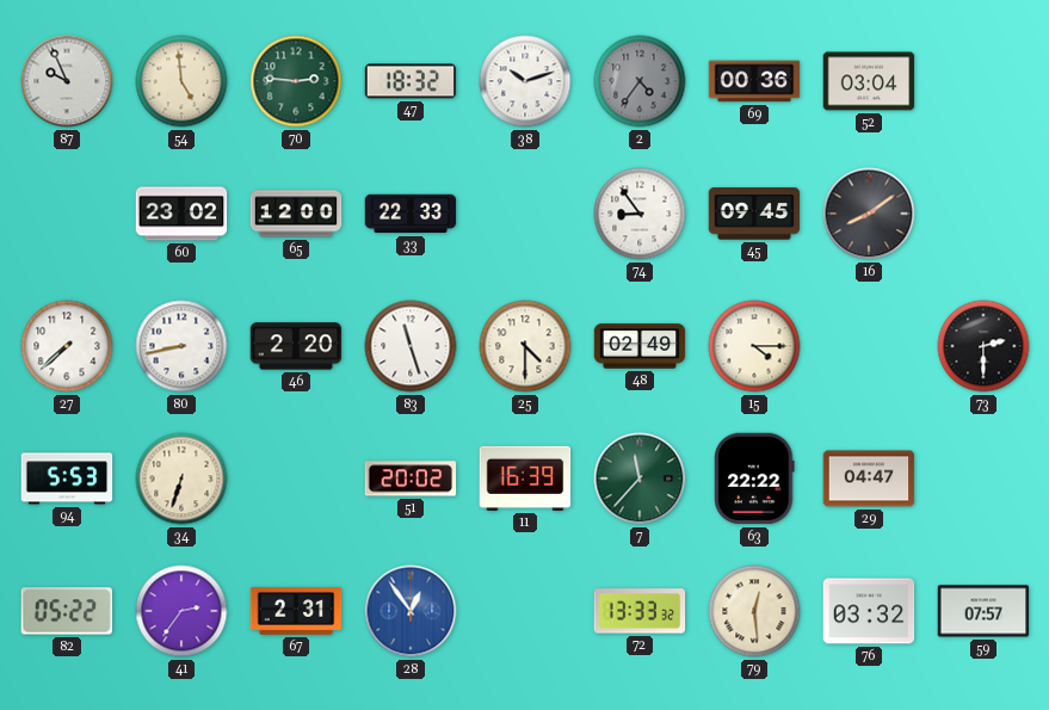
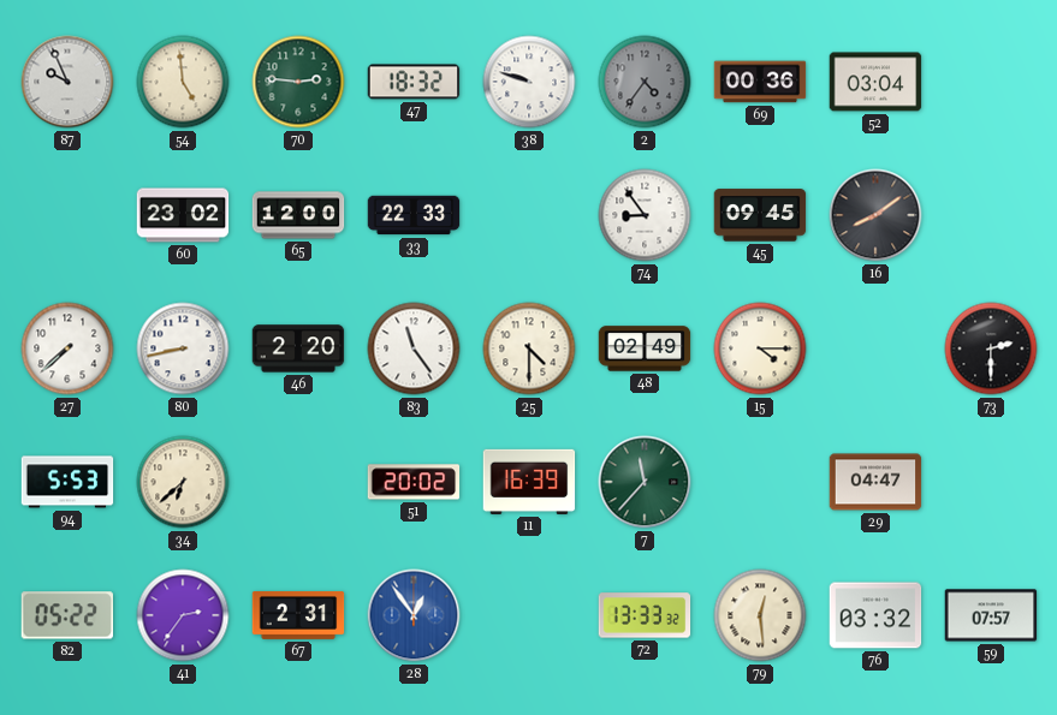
38: 10:12 -> 9:48
83: 11:27 -> 11:24
34: 6:33 -> 6:38
63: 22:22 -> none
